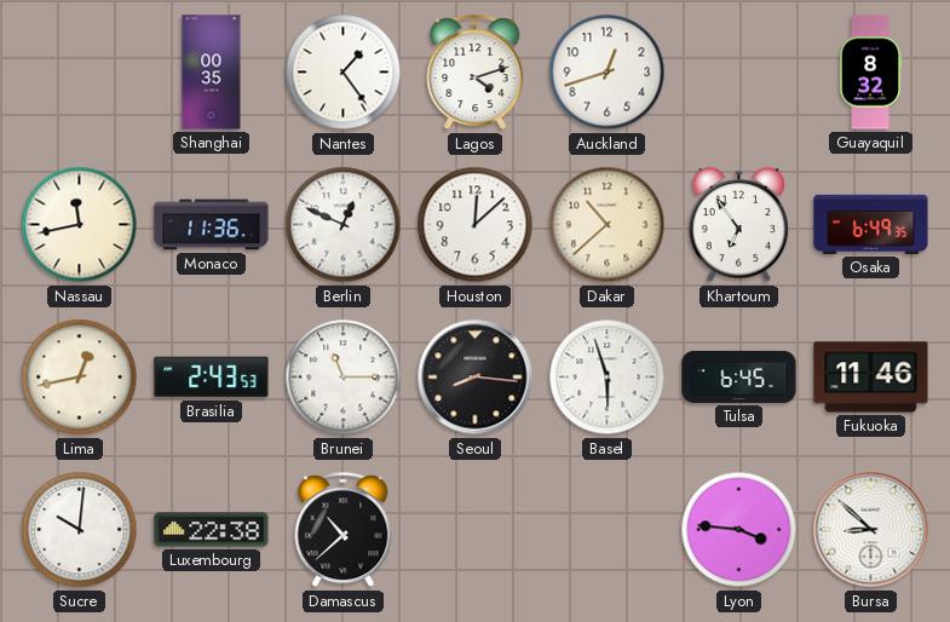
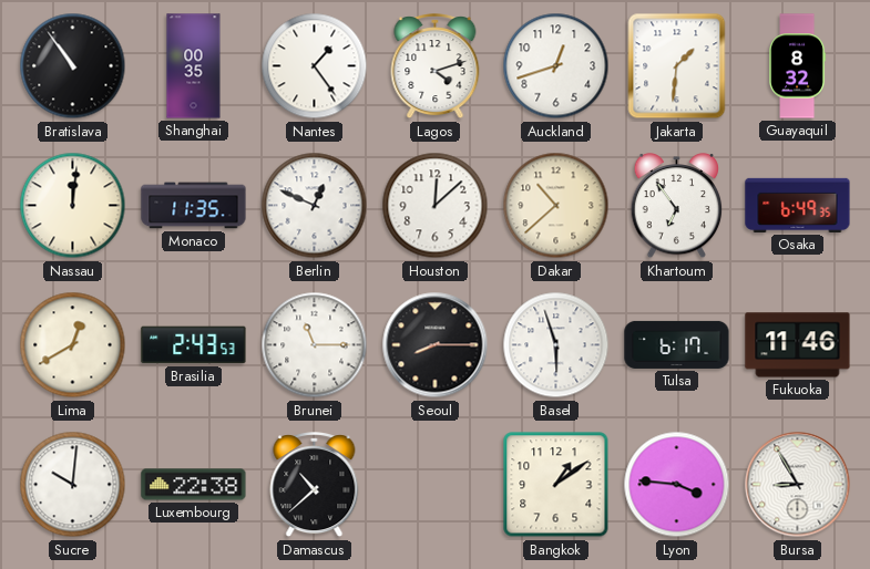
Bratislava: none -> 10:54
Jakarta: none -> 1:31
Nassau: 11:43 -> 12:01
Monaco: 11:36 -> 11:35
Lima: 12:43 -> 12:40
Seoul: 8:16 -> 8:15
Tulsa: 6:45 -> 6:17
Bangkok: none -> 1:09
Bursa: 8:52 -> 8:55
